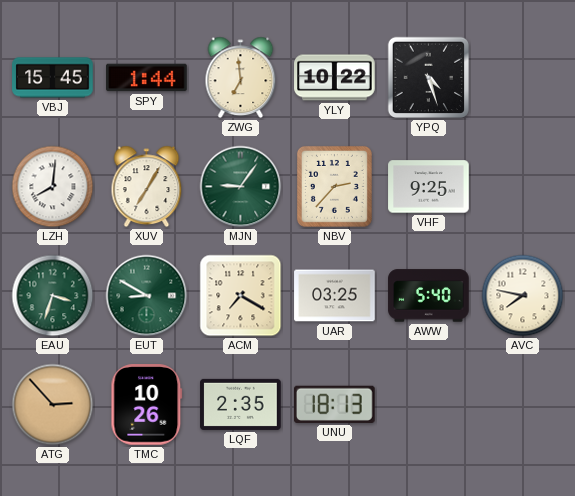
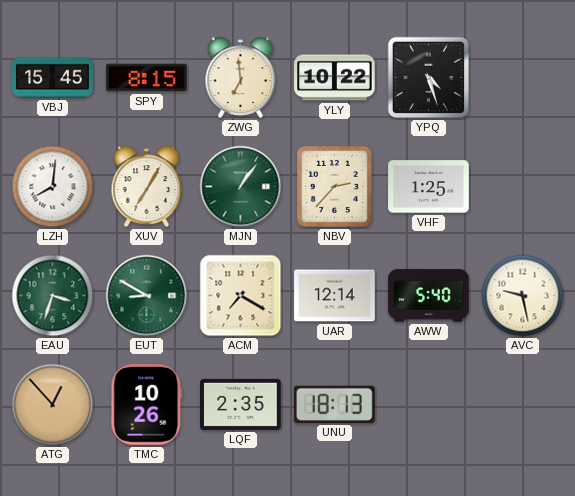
SPY: 1:44 -> 8:15
MJN: 9:06 -> 1:06
VHF: 9:25 -> 1:25
UAR: 03:25 -> 12:14
AVC: 7:47 -> 9:28
ATG: 2:53 -> 12:53
